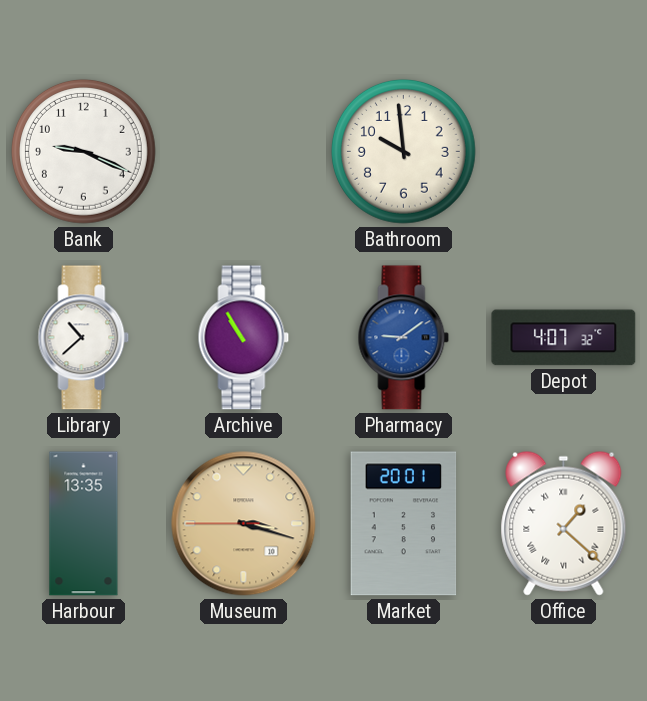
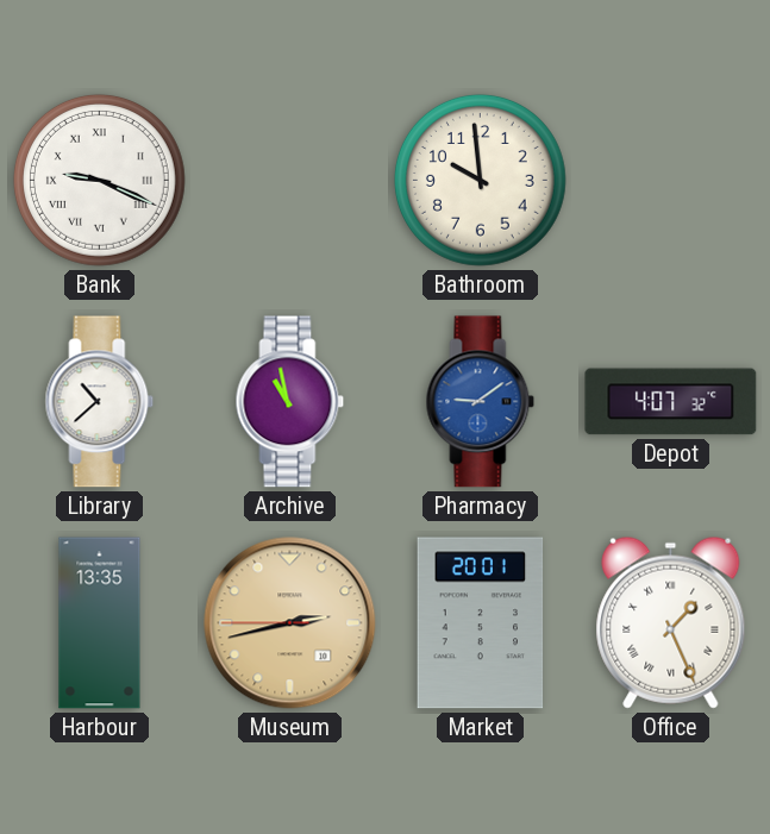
Bank numerals: Arabic -> Roman
Archive: 10:55 -> 10:58
Museum: 3:17 -> 2:42
Office: 1:22 -> 1:26
